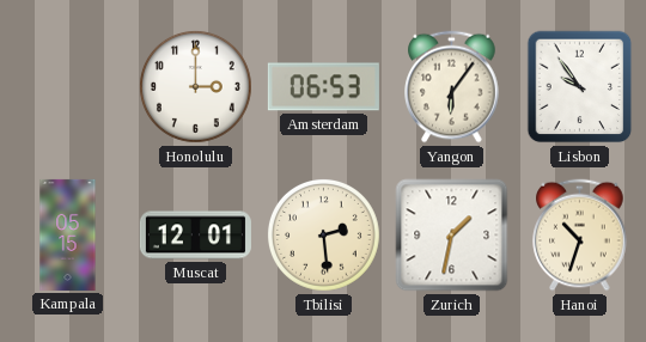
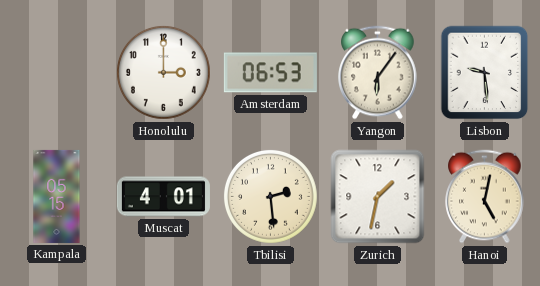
Lisbon: 9:54 -> 9:29
Muscat: 12:01 -> 4:01
Hanoi: 10:33 -> 5:02
